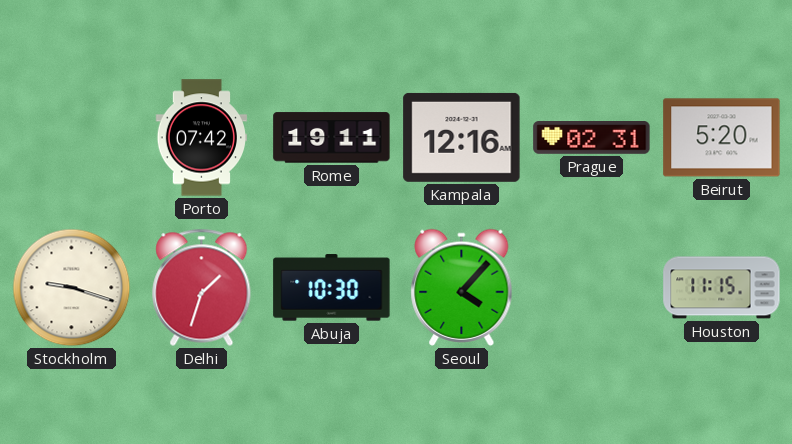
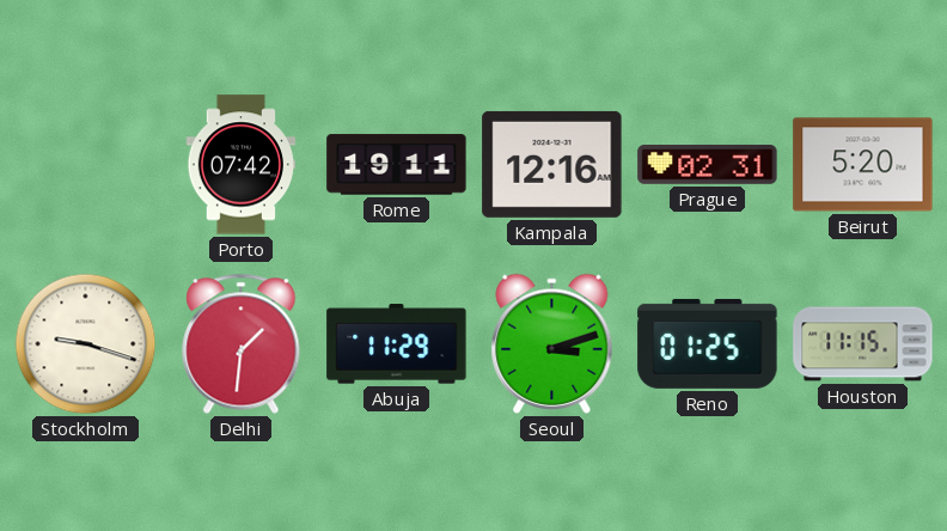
Delhi: 1:33 -> 1:31
Abuja: 10:30 -> 11:29
Seoul: 4:07 -> 3:12
Reno: none -> 01:25
